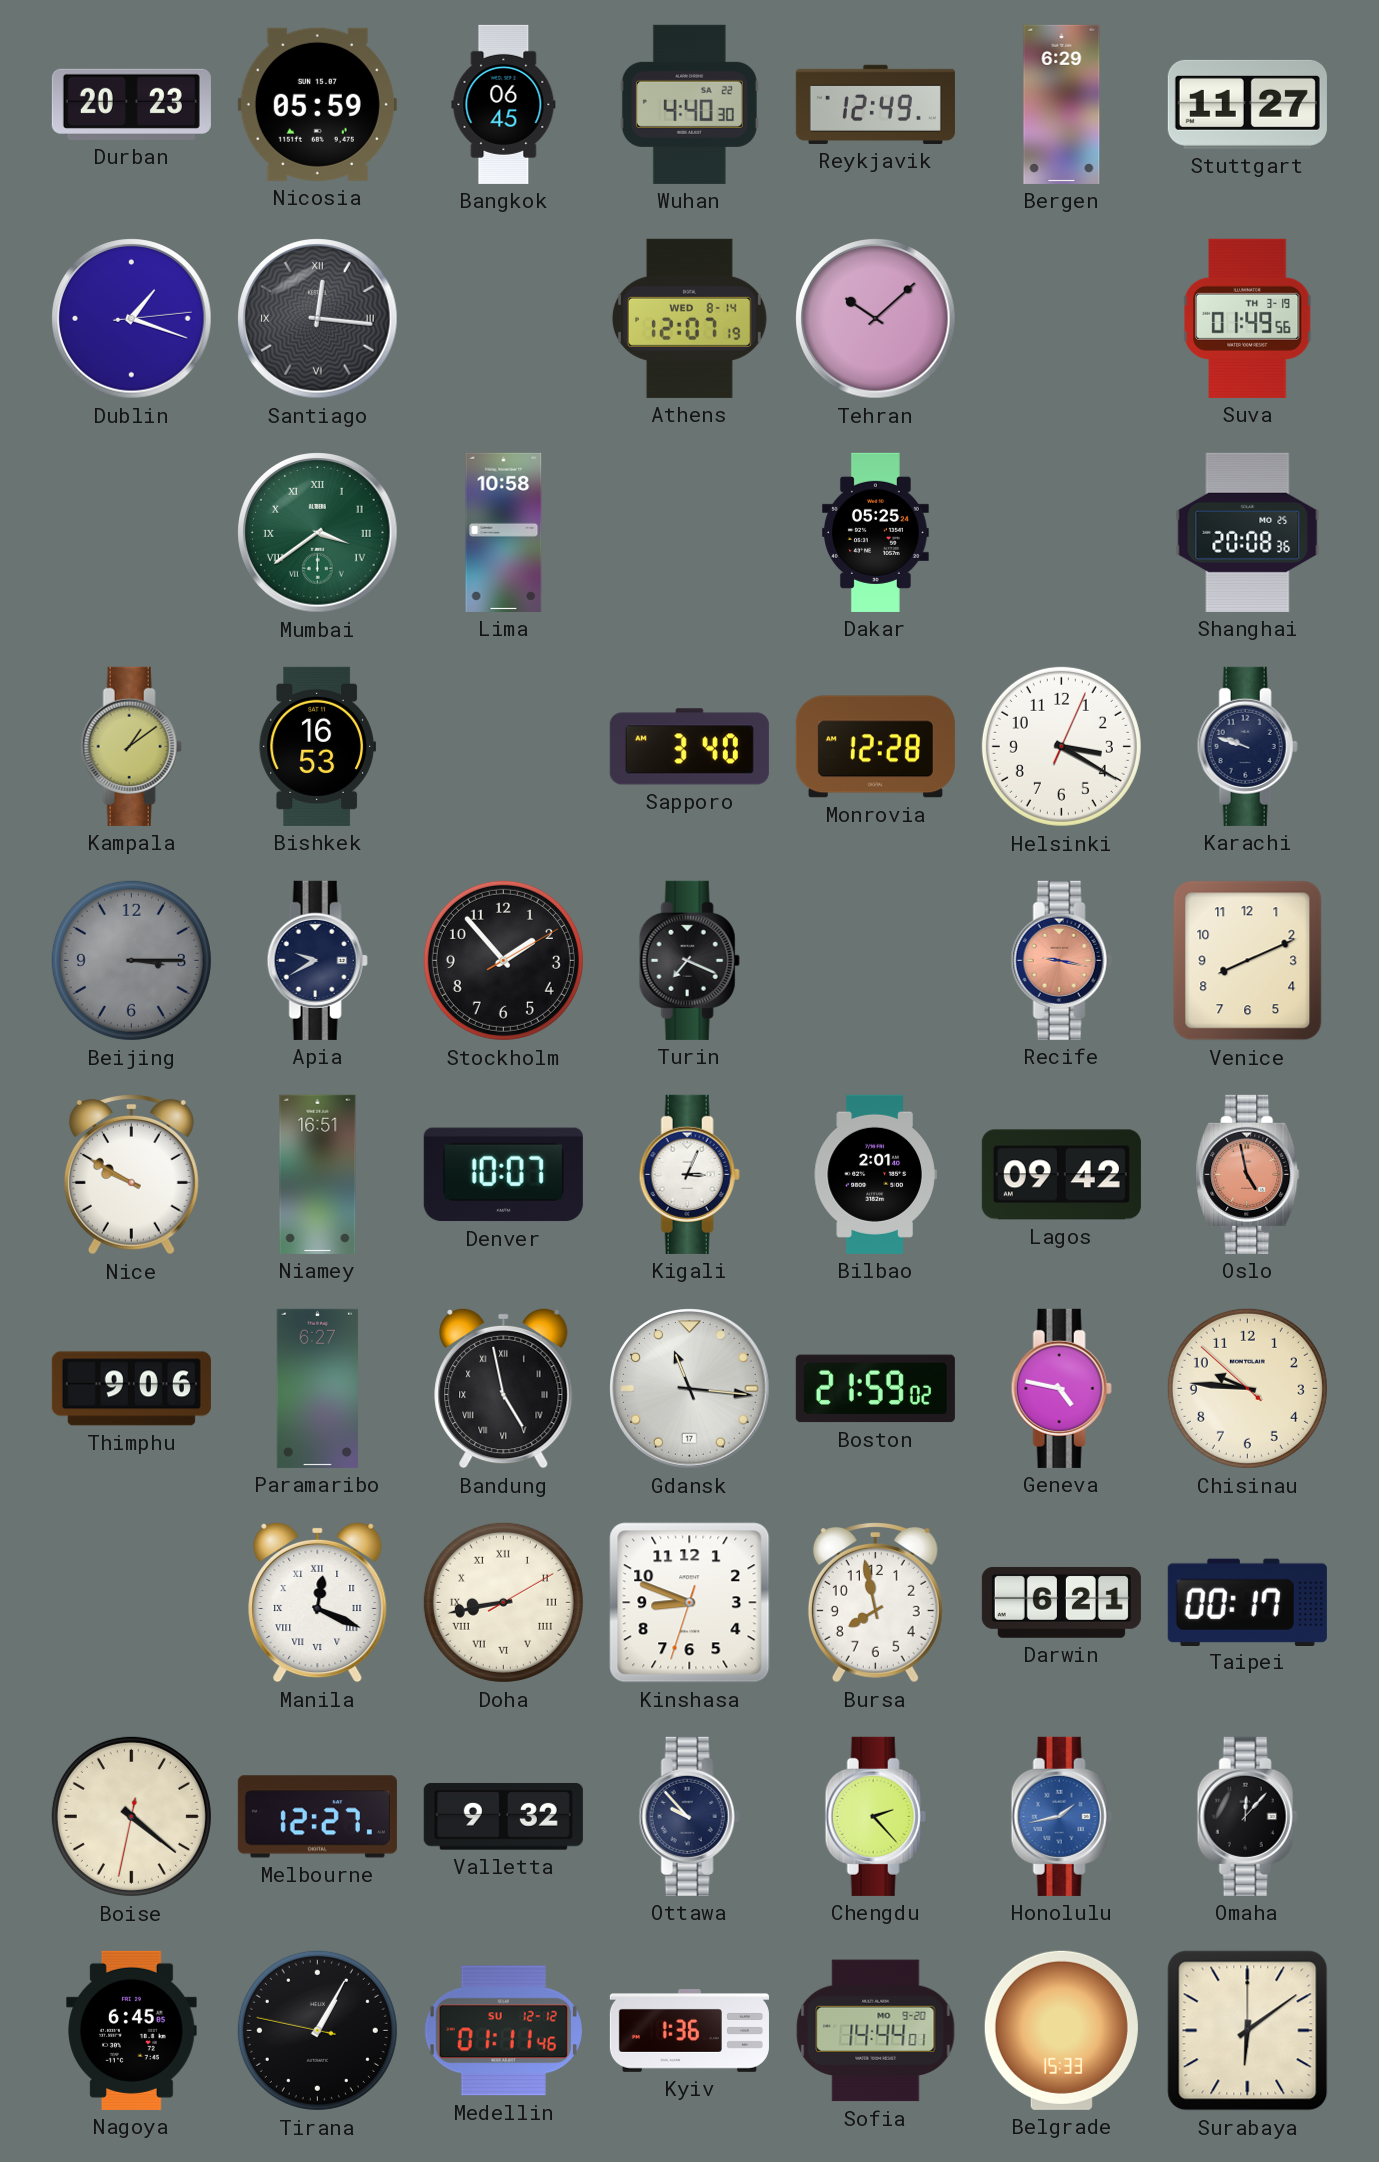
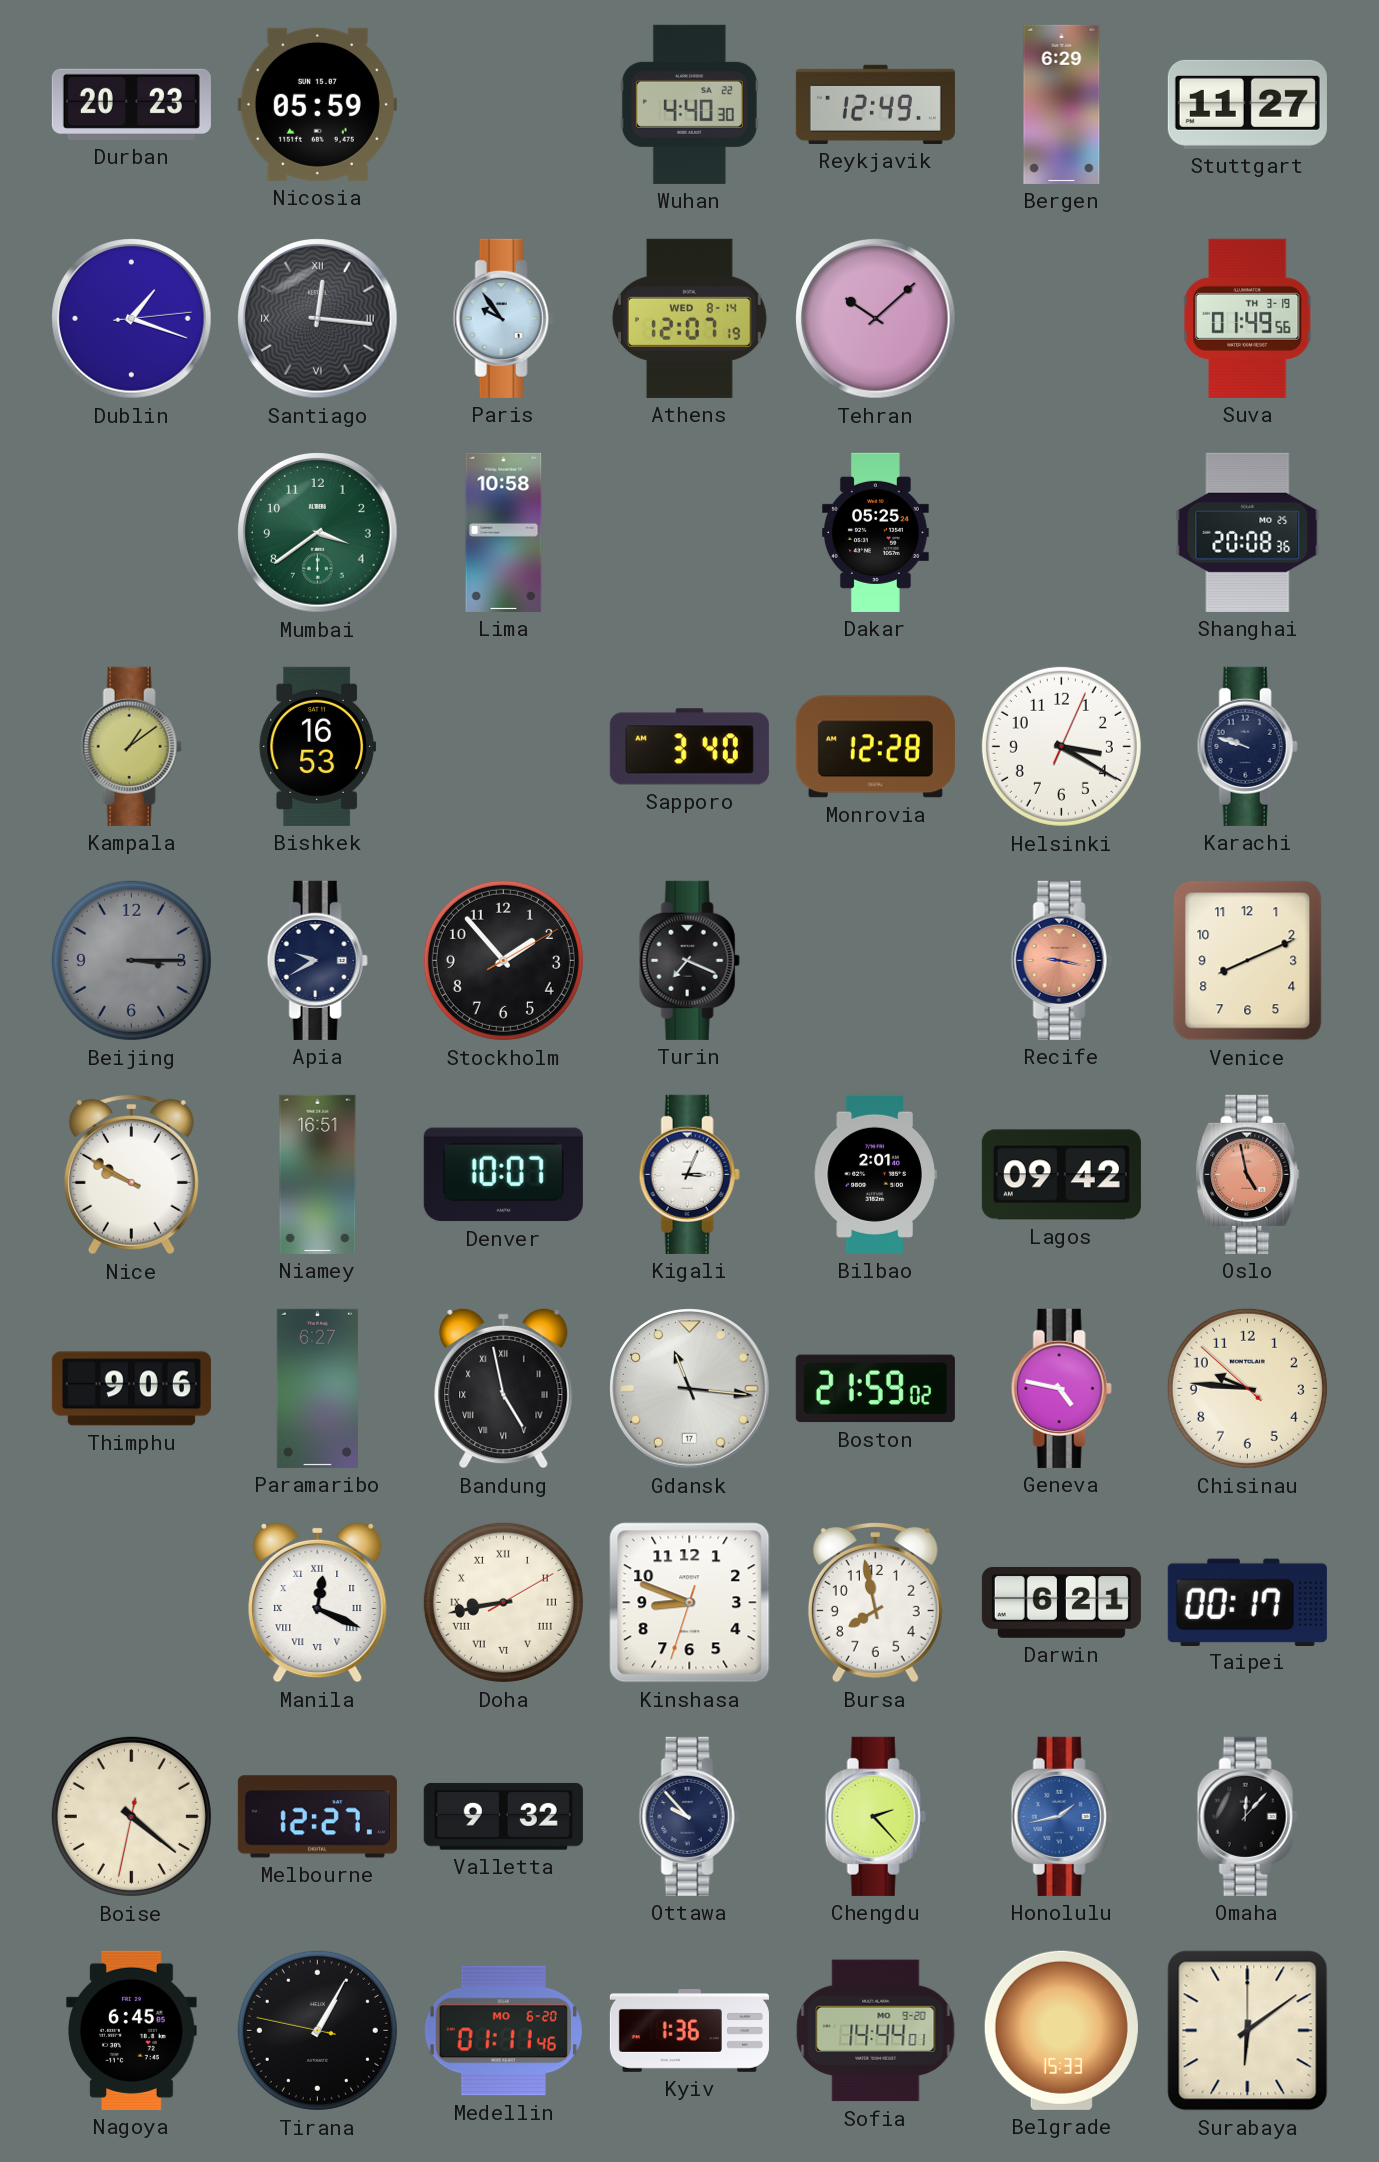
Bangkok: 06:45 -> none
Paris: none -> 9:54
Mumbai numerals: Roman -> Arabic
Medellin date: SU 12-12 -> MO 6-20
